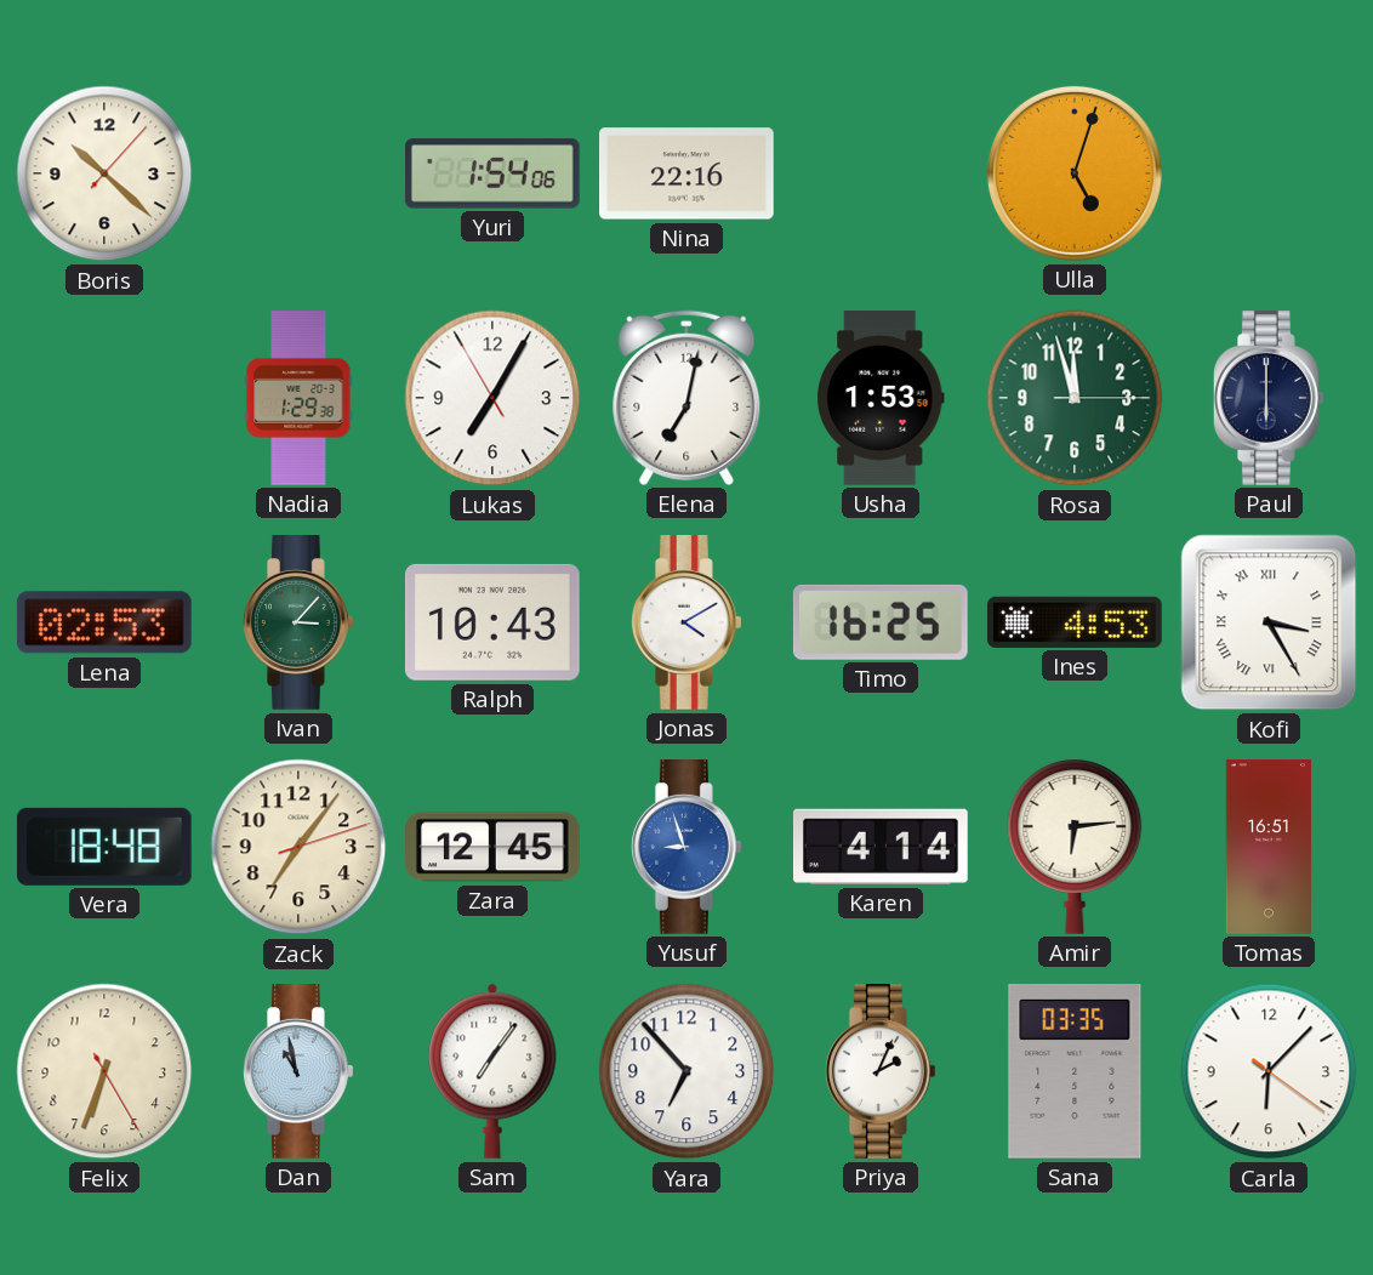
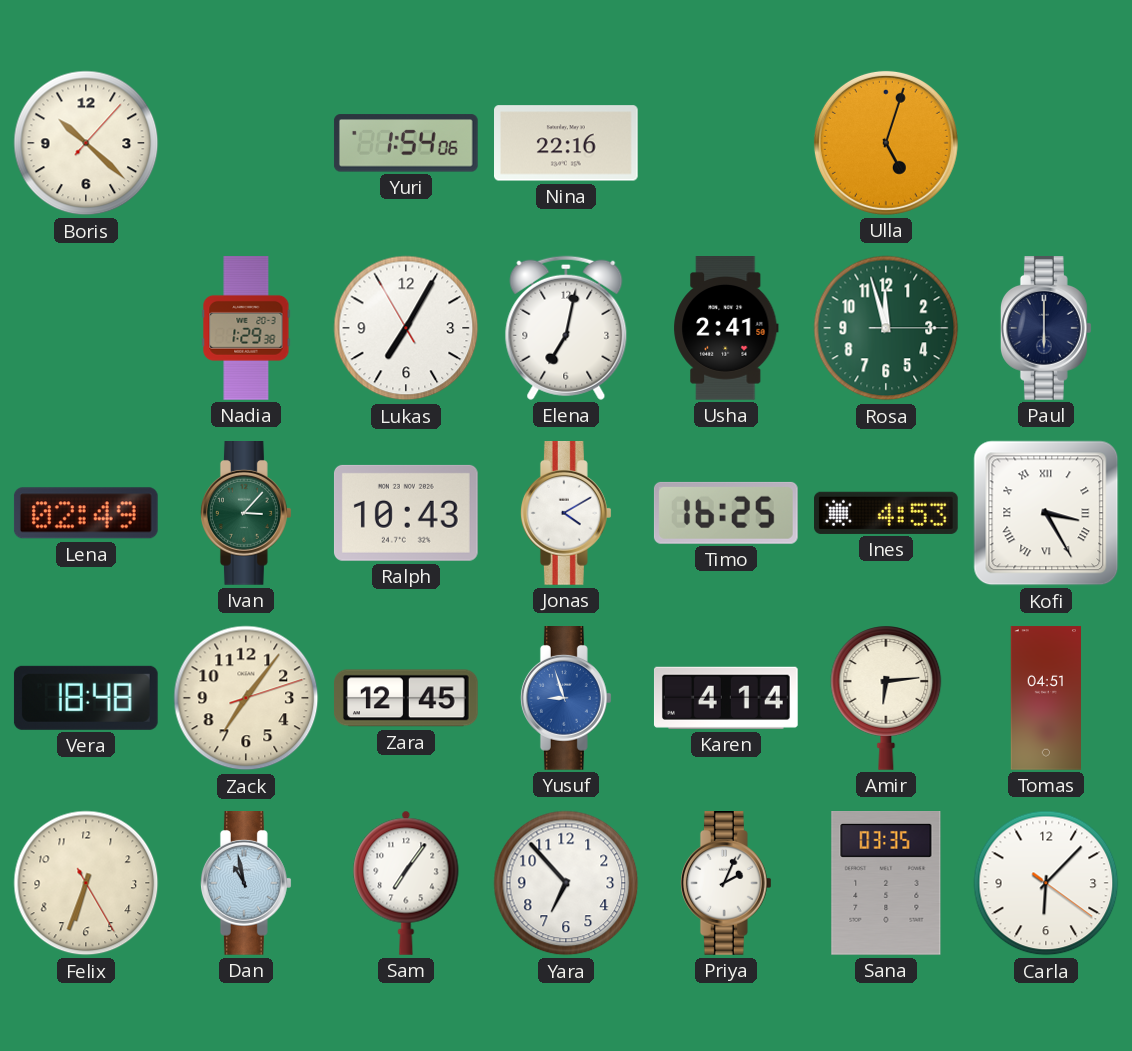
Usha: 1:53 -> 2:41
Lena: 02:53 -> 02:49
Tomas: 16:51 -> 04:51
